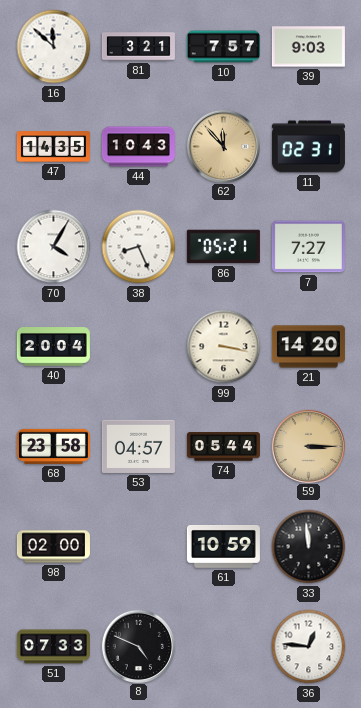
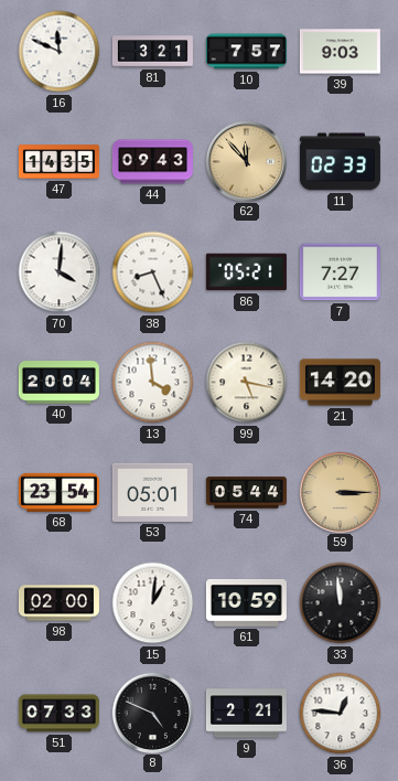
16: 11:52 -> 11:49
44: 10:43 -> 09:43
11: 02:31 -> 02:33
70: 4:05 -> 4:01
13: none -> 3:59
99: 3:17 -> 5:17
68: 23:58 -> 23:54
53: 04:57 -> 05:01
15: none -> 1:01
9: none -> 2:21
